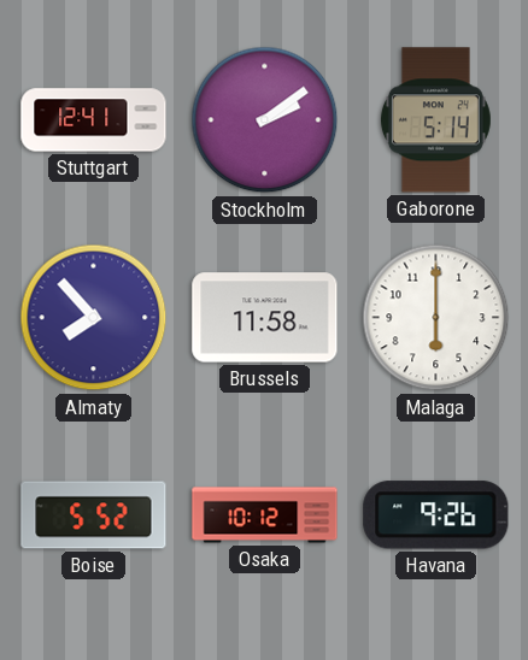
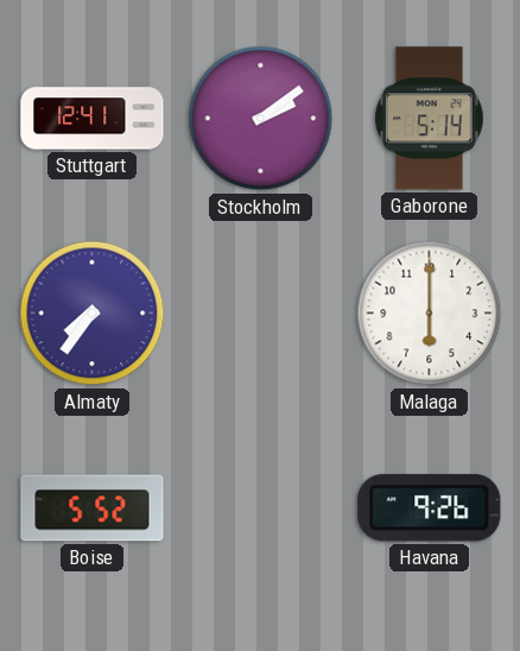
Almaty: 7:53 -> 7:36
Brussels: 11:58 -> none
Osaka: 10:12 -> none
